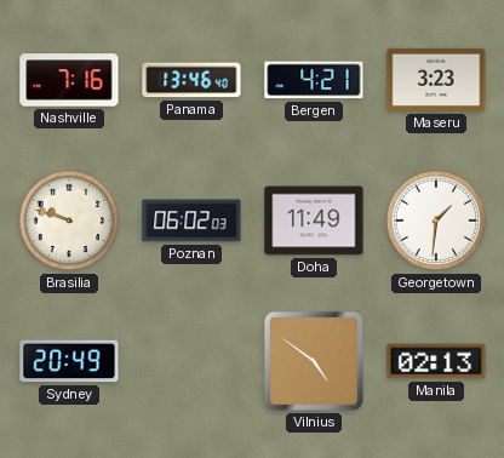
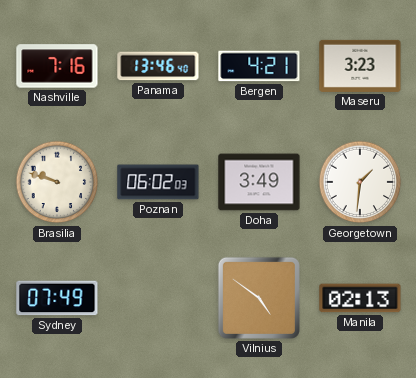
Doha: 11:49 -> 3:49
Sydney: 20:49 -> 07:49
